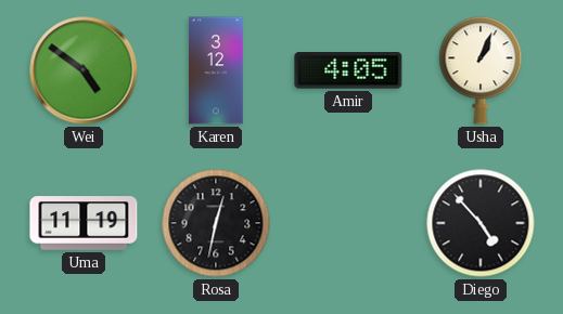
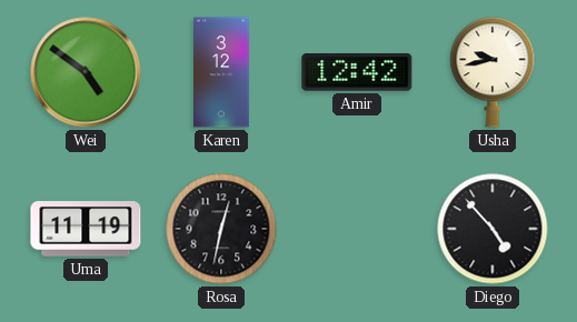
Amir: 4:05 -> 12:42
Usha: 1:04 -> 9:43
